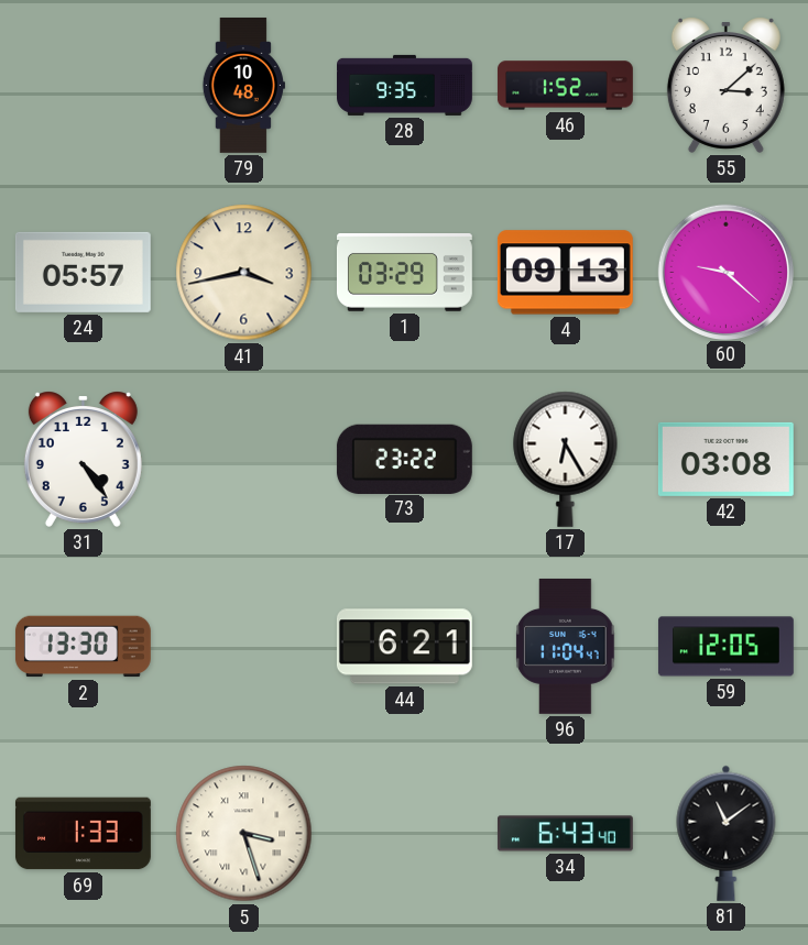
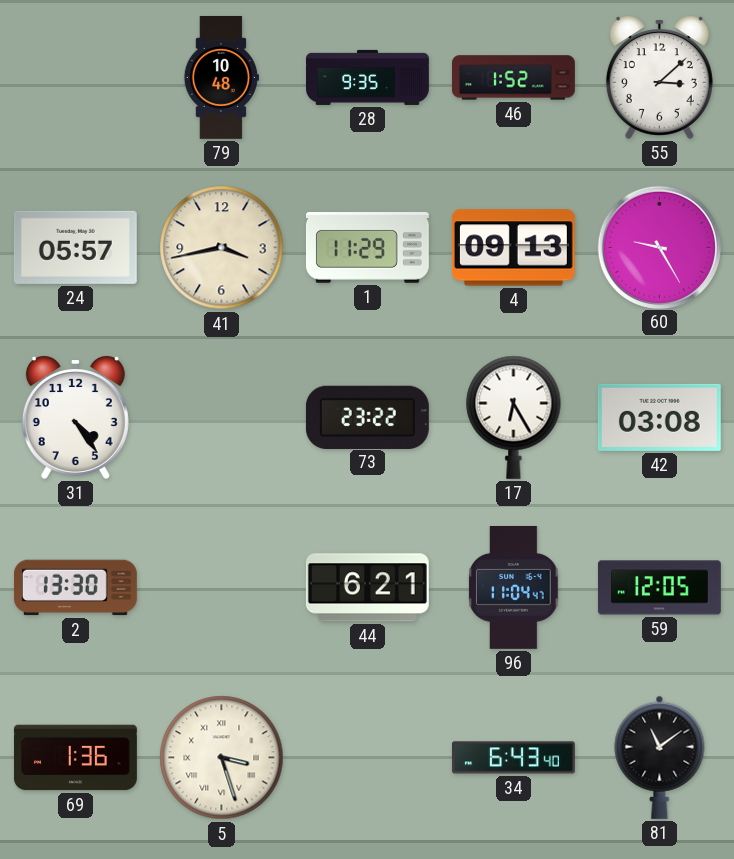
1: 03:29 -> 11:29
60: 9:22 -> 9:25
69: 1:33 -> 1:36
